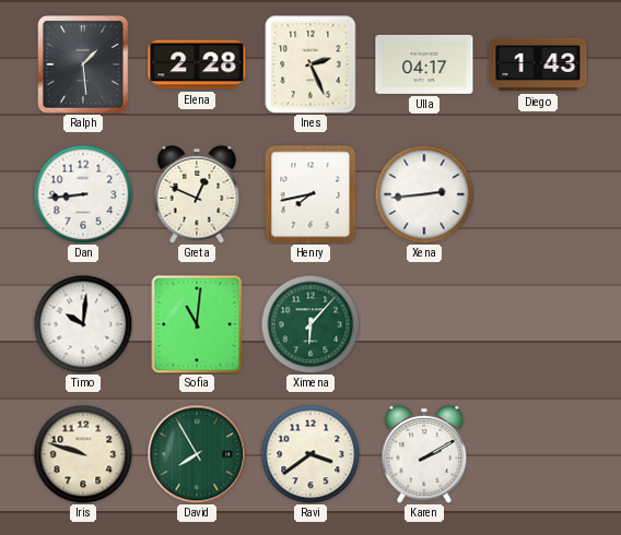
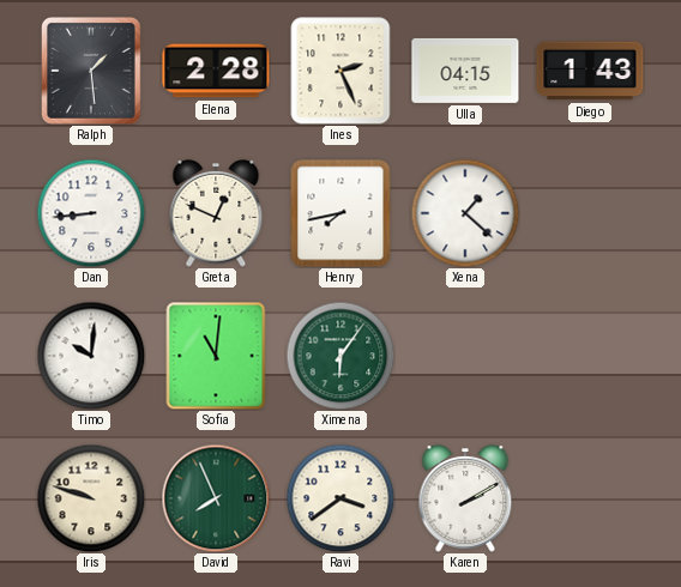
Ulla: 04:17 -> 04:15
Xena: 2:44 -> 1:22
Ximena: 6:07 -> 6:06
David: 7:55 -> 7:56
